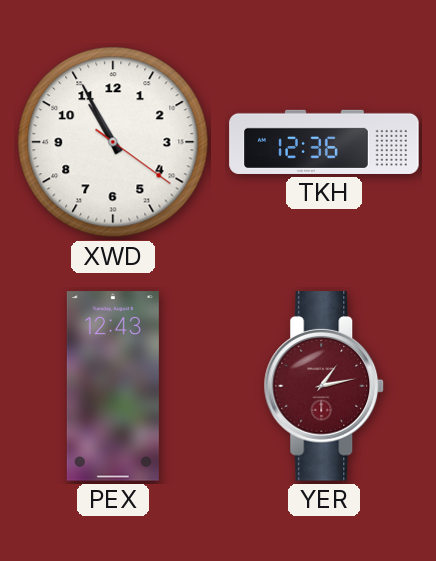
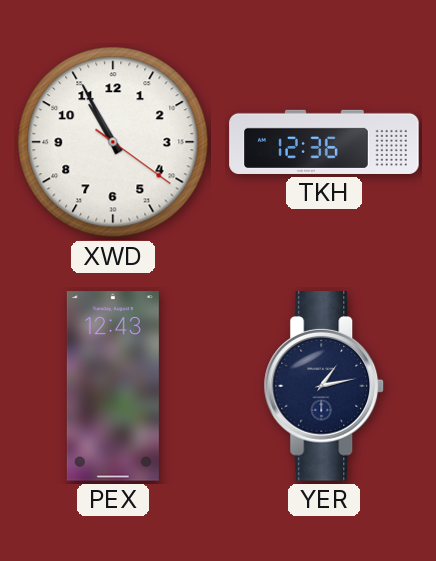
YER dial: burgundy -> navy
